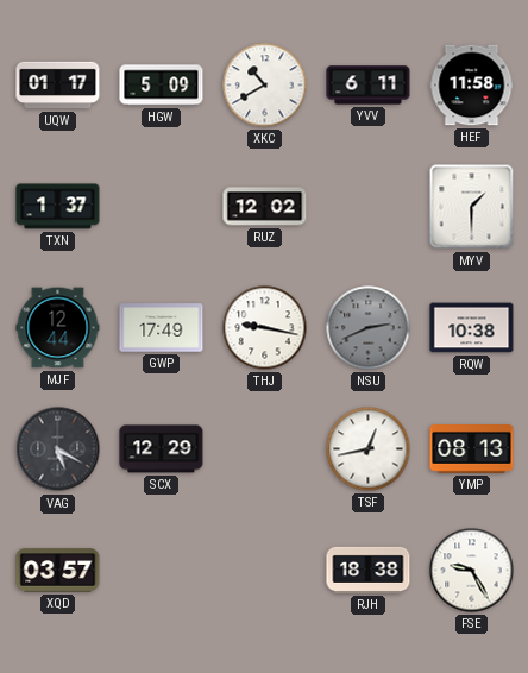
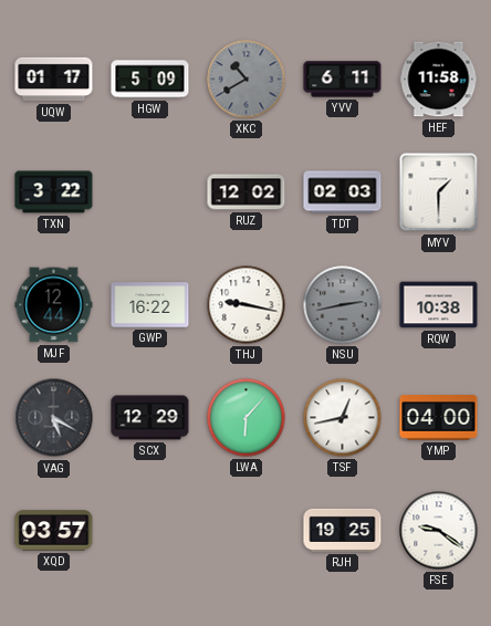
XKC dial: white -> grey
TXN: 1:37 -> 3:22
TDT: none -> 02:03
GWP: 17:49 -> 16:22
NSU: 2:41 -> 2:43
LWA: none -> 6:07
YMP: 08:13 -> 04:00
RJH: 18:38 -> 19:25
FSE: 9:25 -> 9:21
